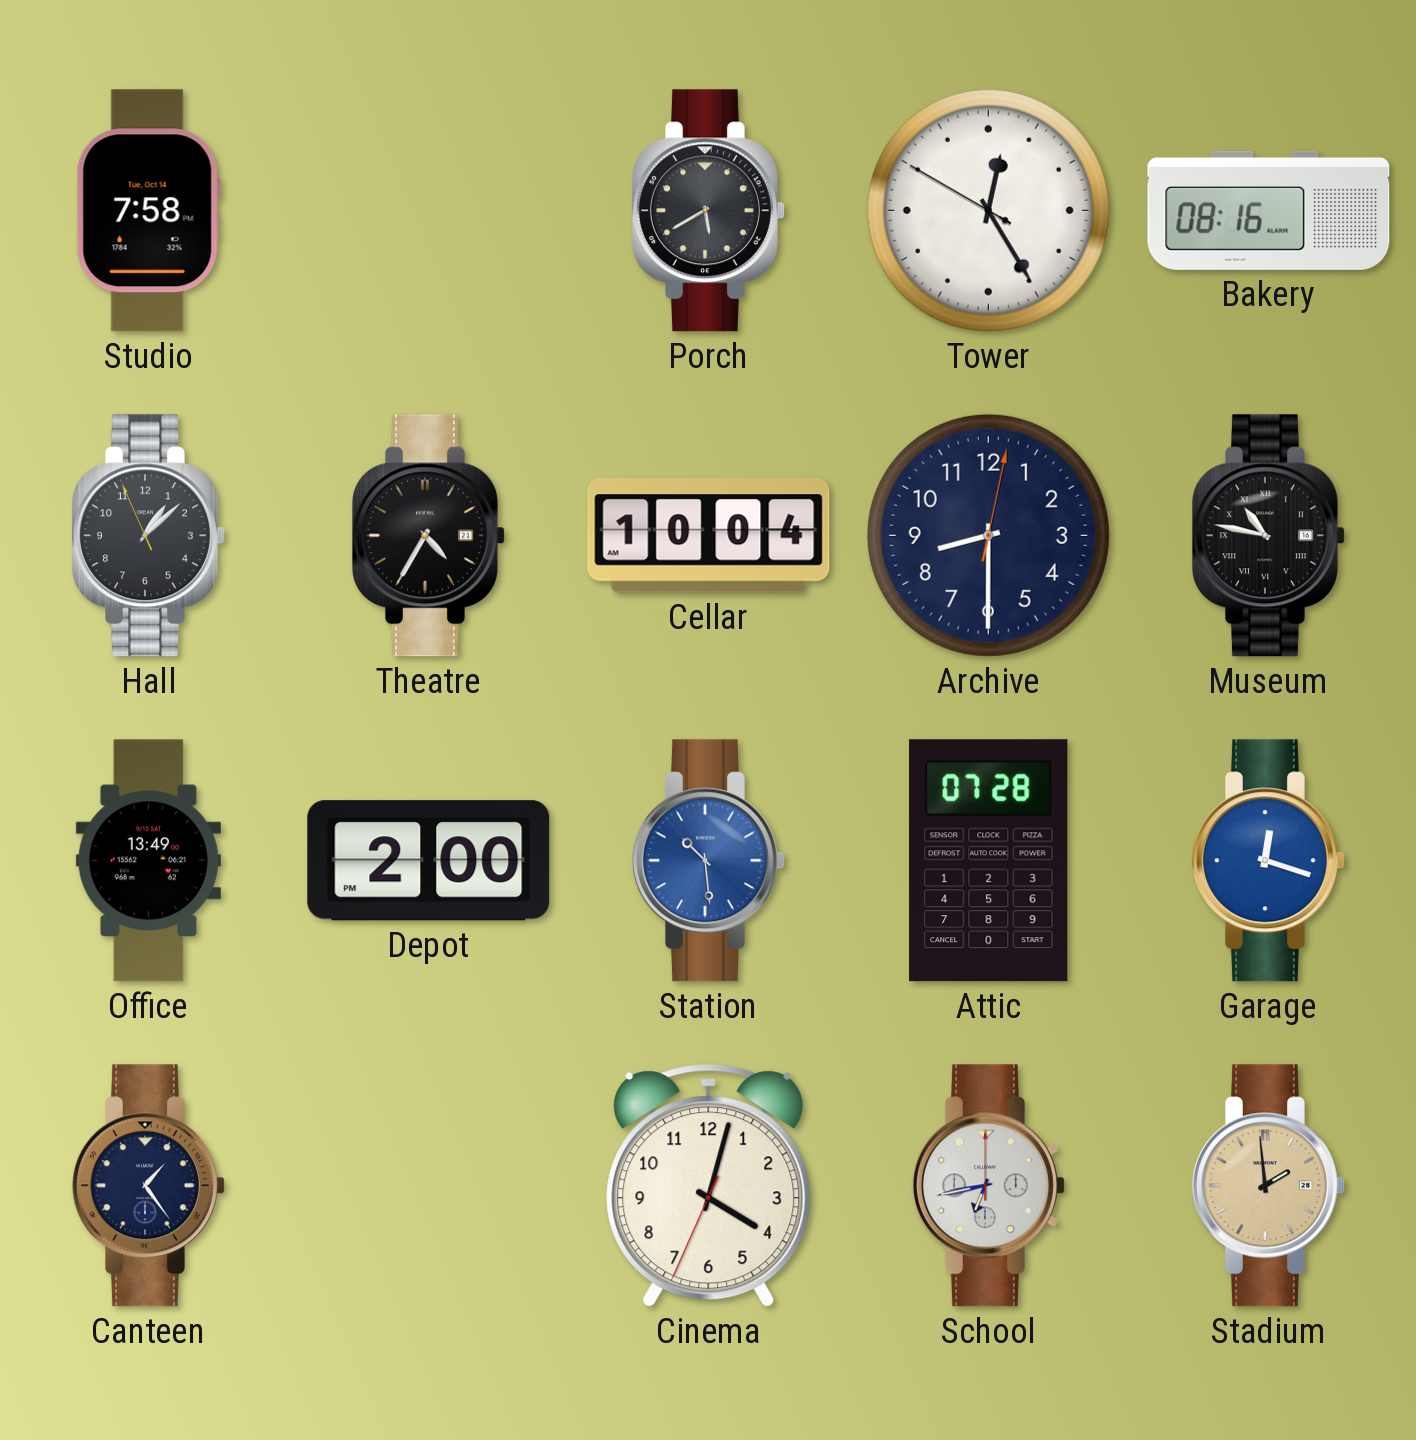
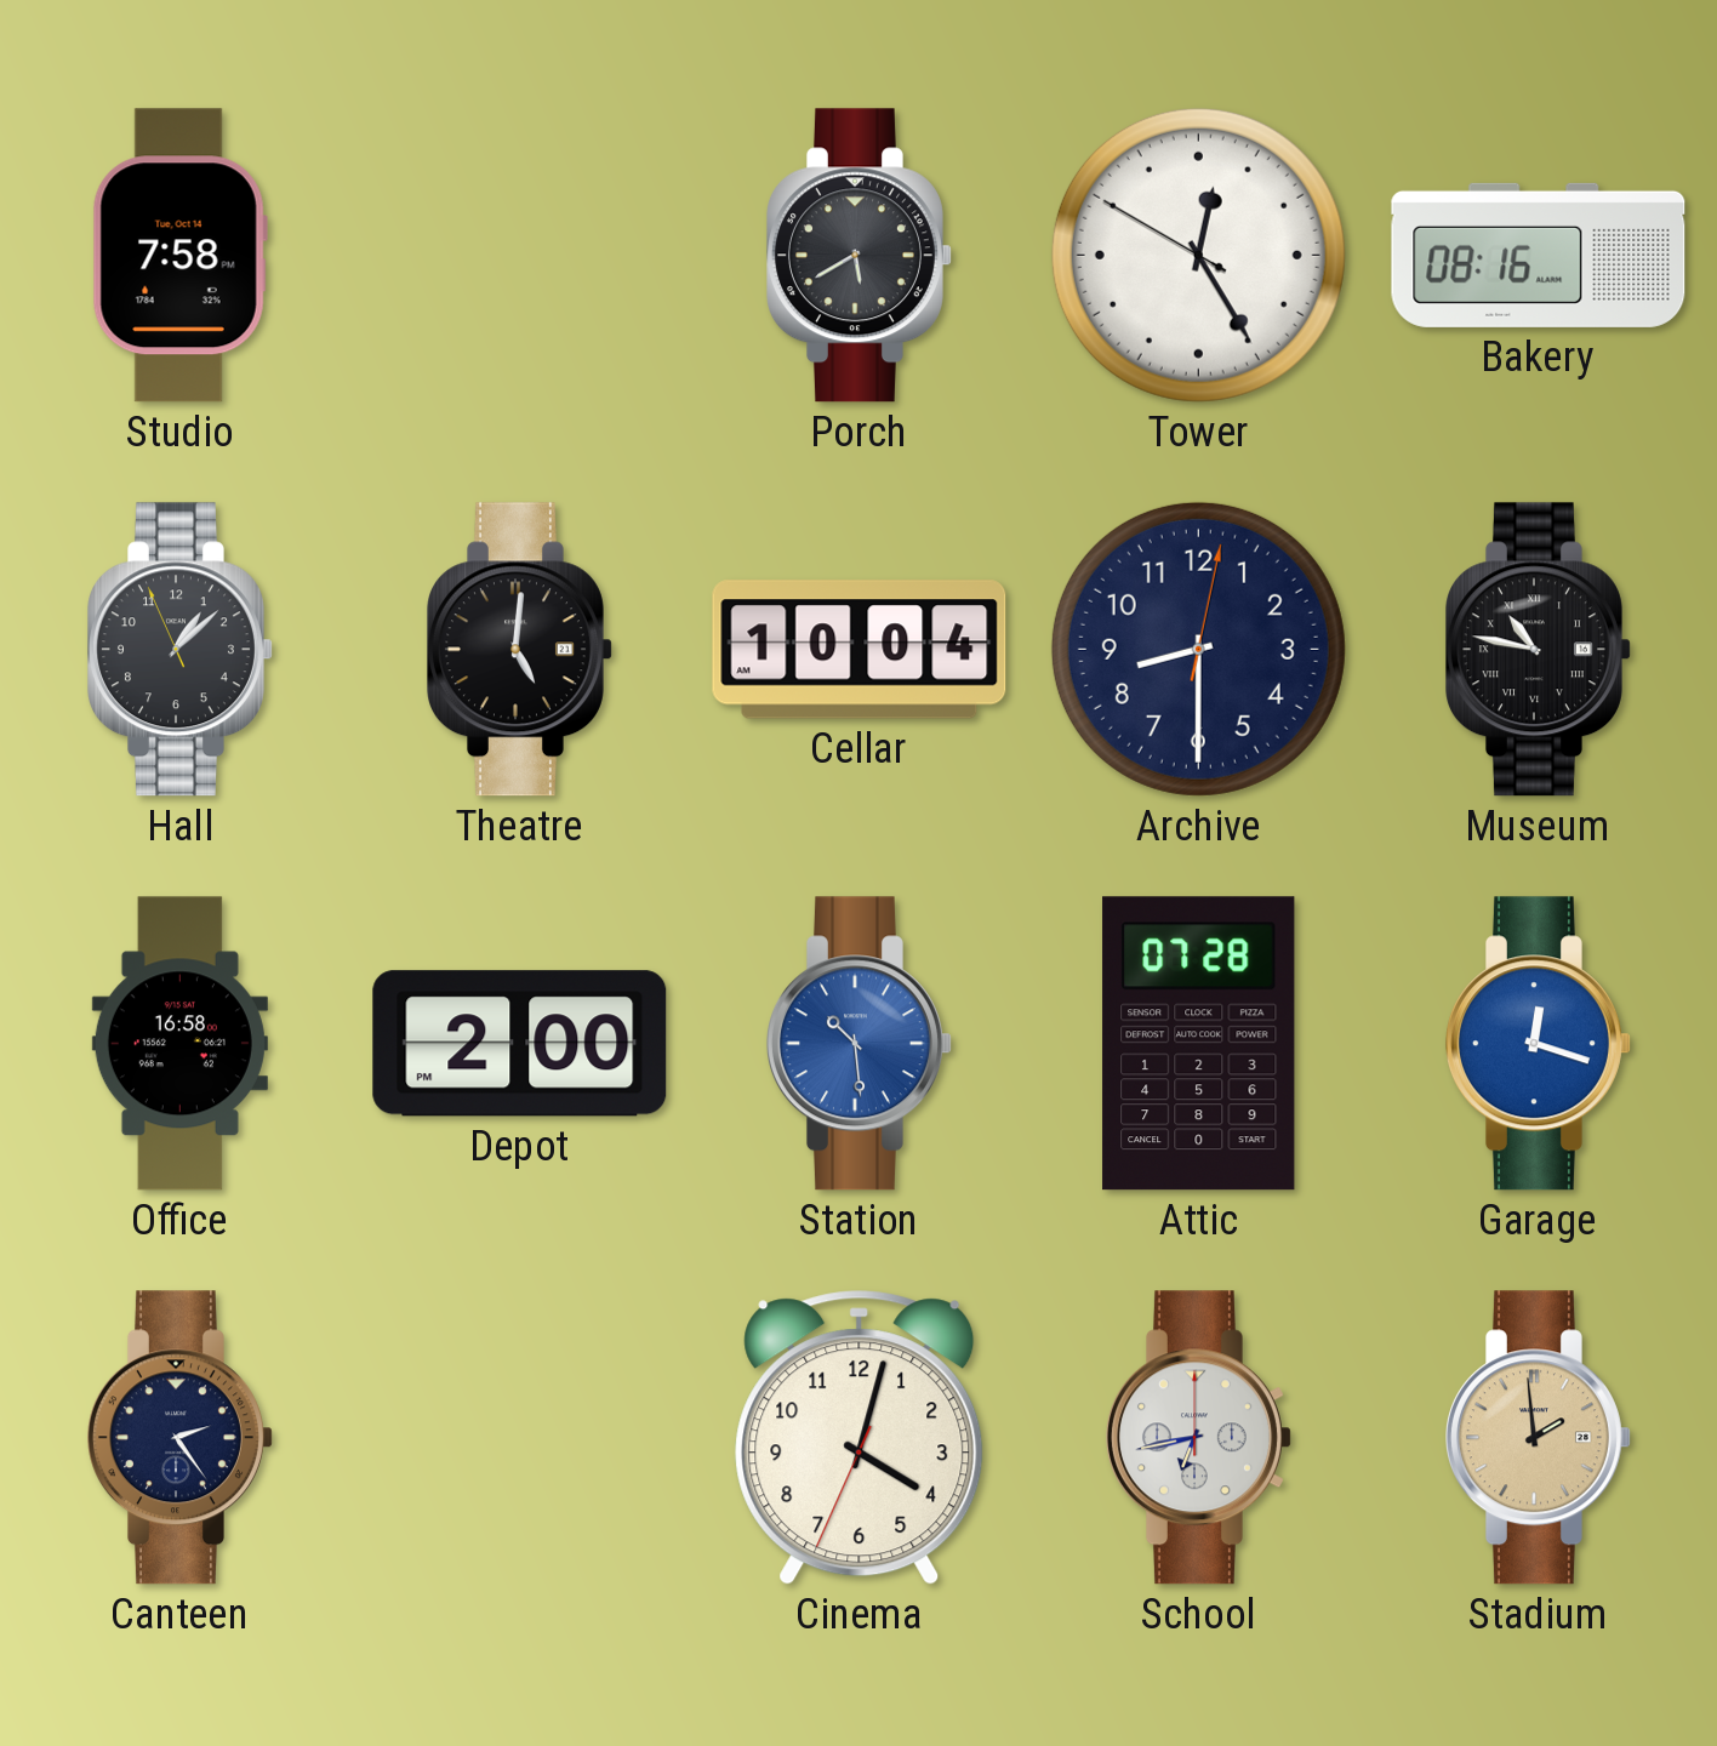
Theatre: 4:35 -> 5:01
Office: 13:49 -> 16:58
Canteen: 1:24 -> 2:24
